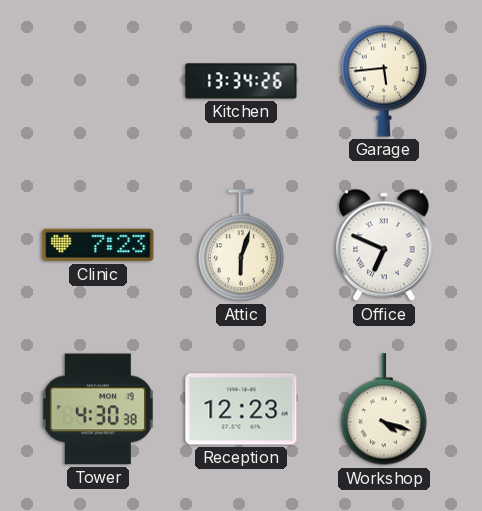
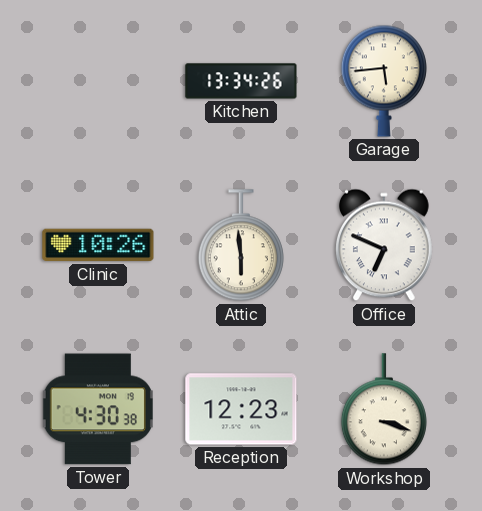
Clinic: 7:23 -> 10:26
Attic: 6:03 -> 5:59
Workshop: 4:18 -> 3:18
